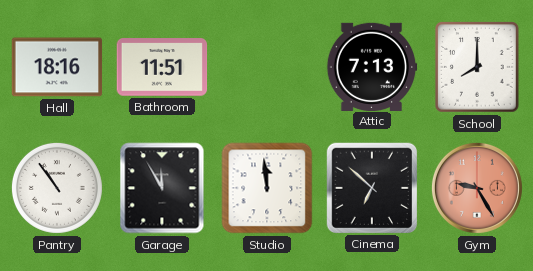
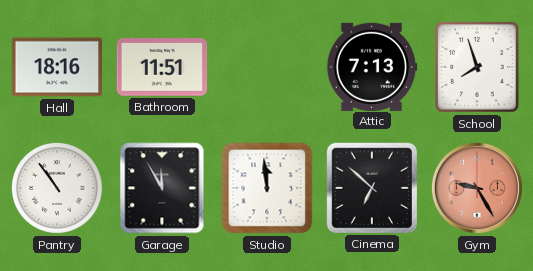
School: 8:00 -> 7:57
